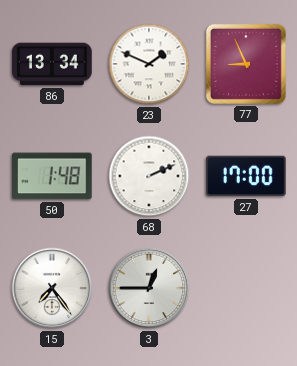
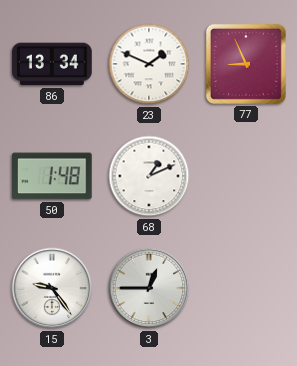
68: 2:11 -> 1:11
27: 17:00 -> none
15: 7:24 -> 9:24
